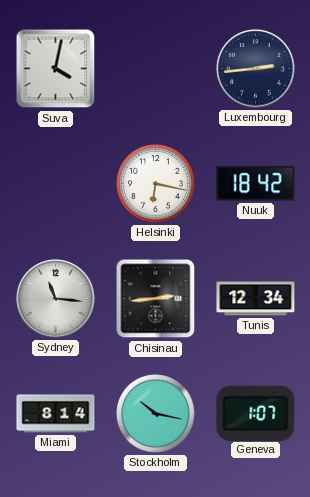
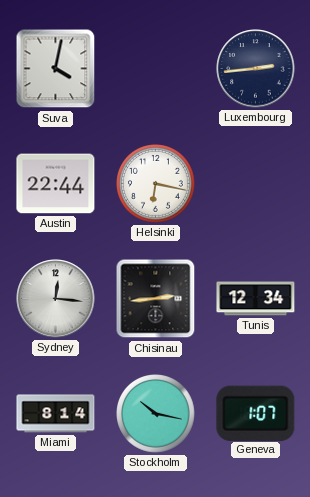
Austin: none -> 22:44
Nuuk: 18:42 -> none
Sydney: 11:16 -> 12:16
